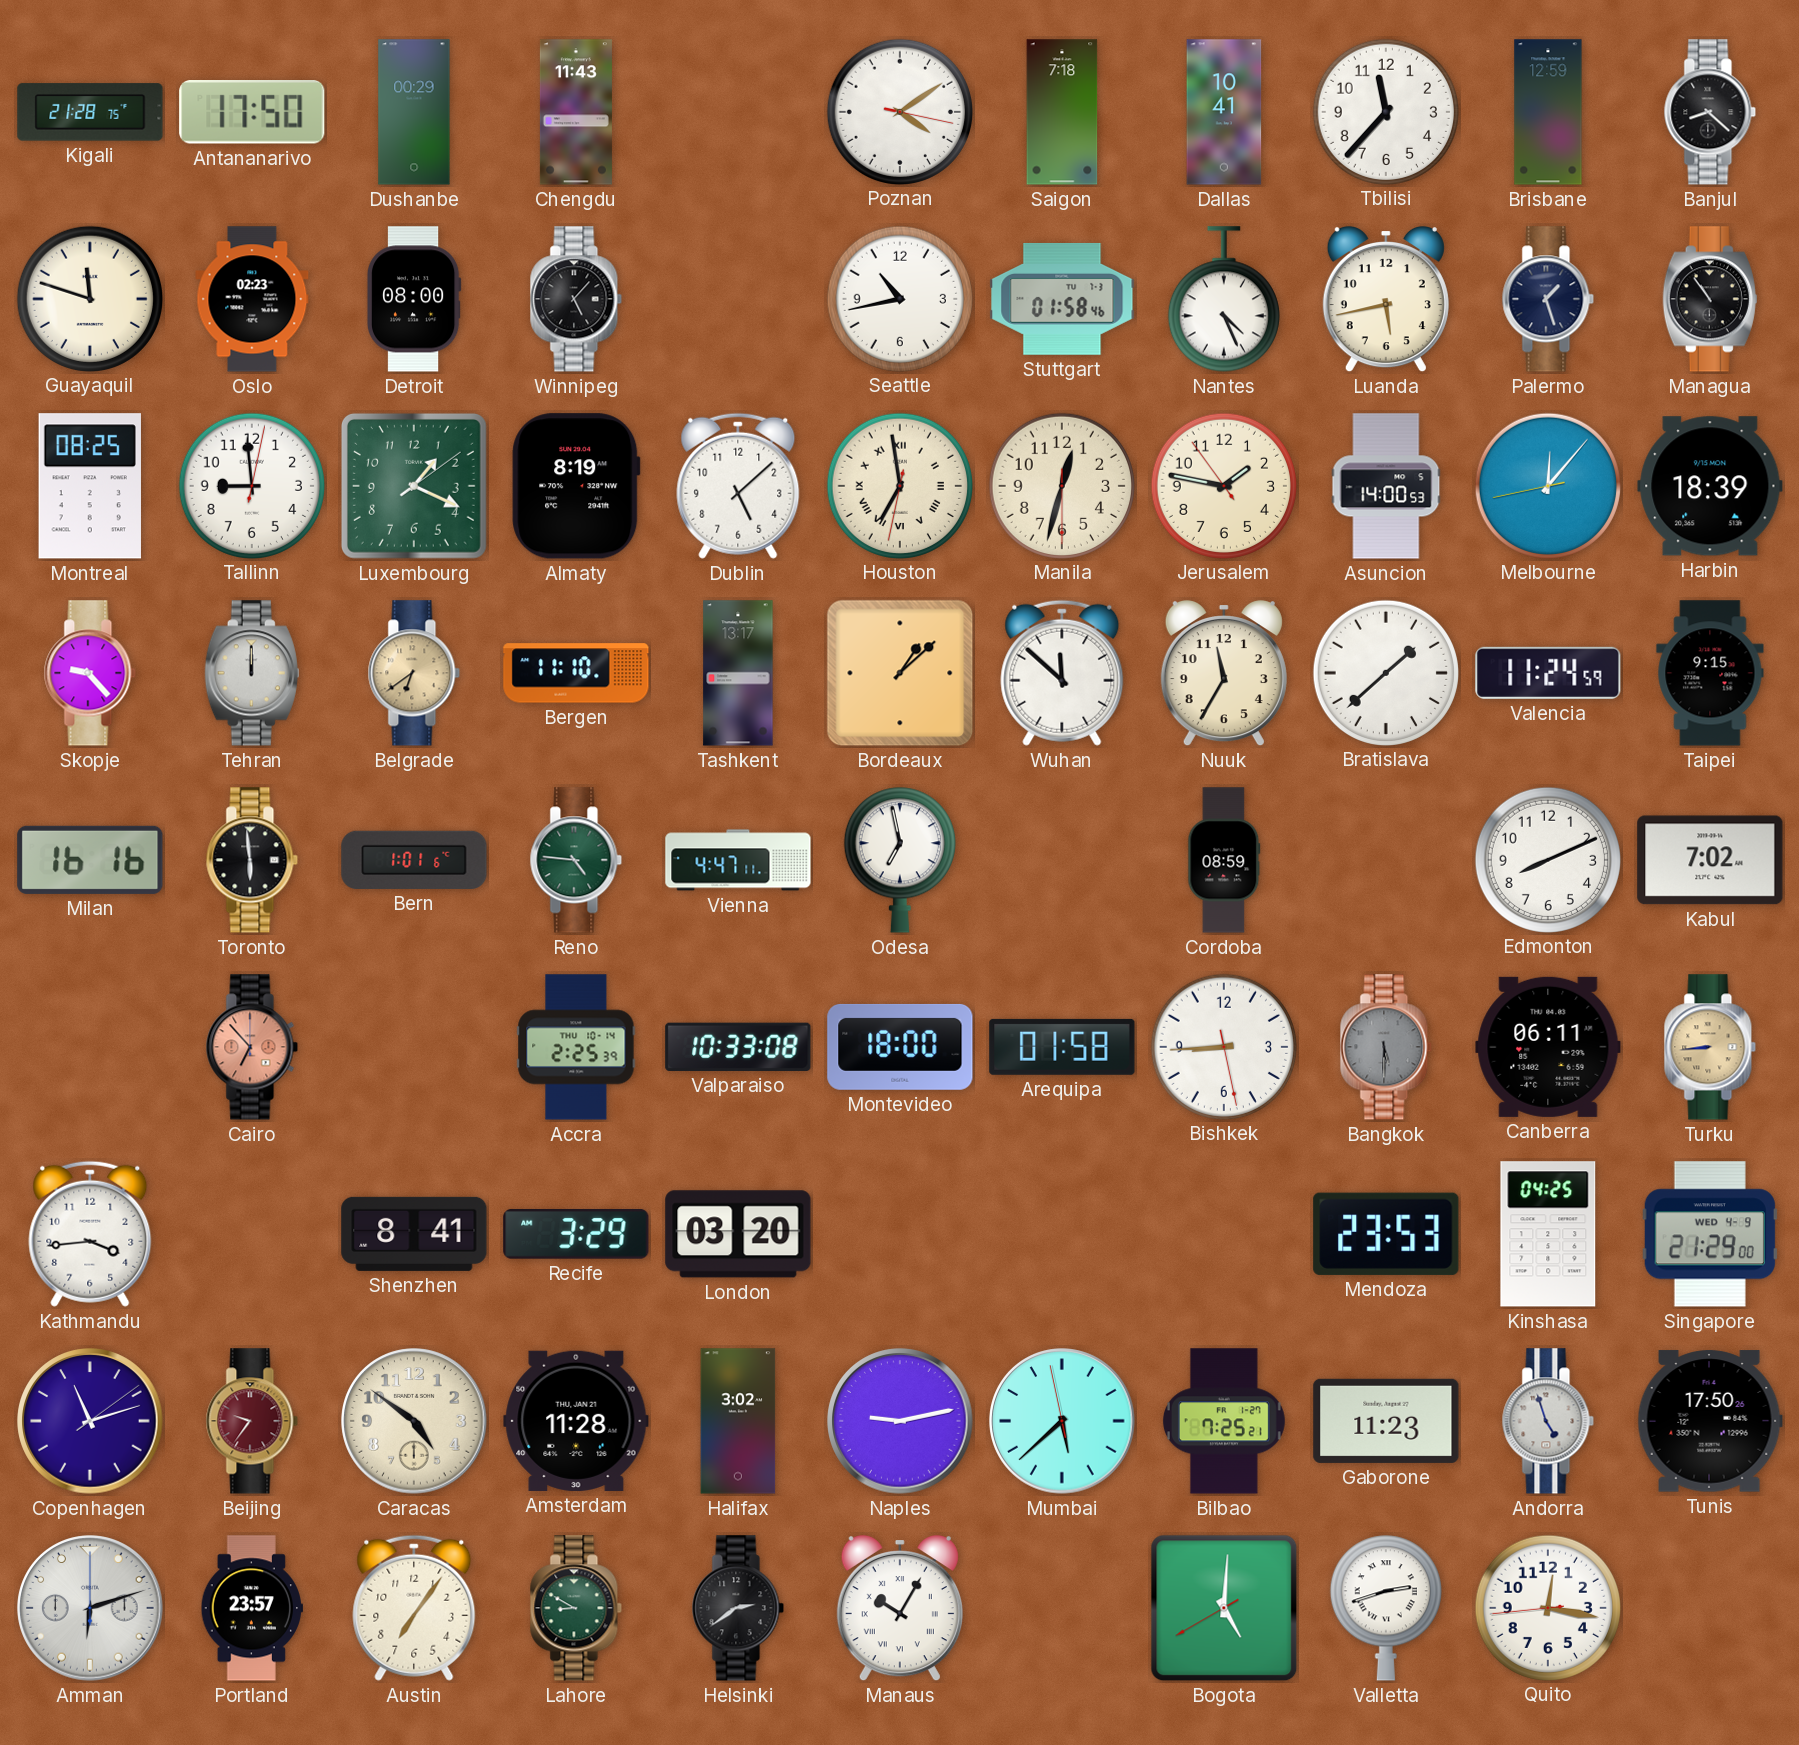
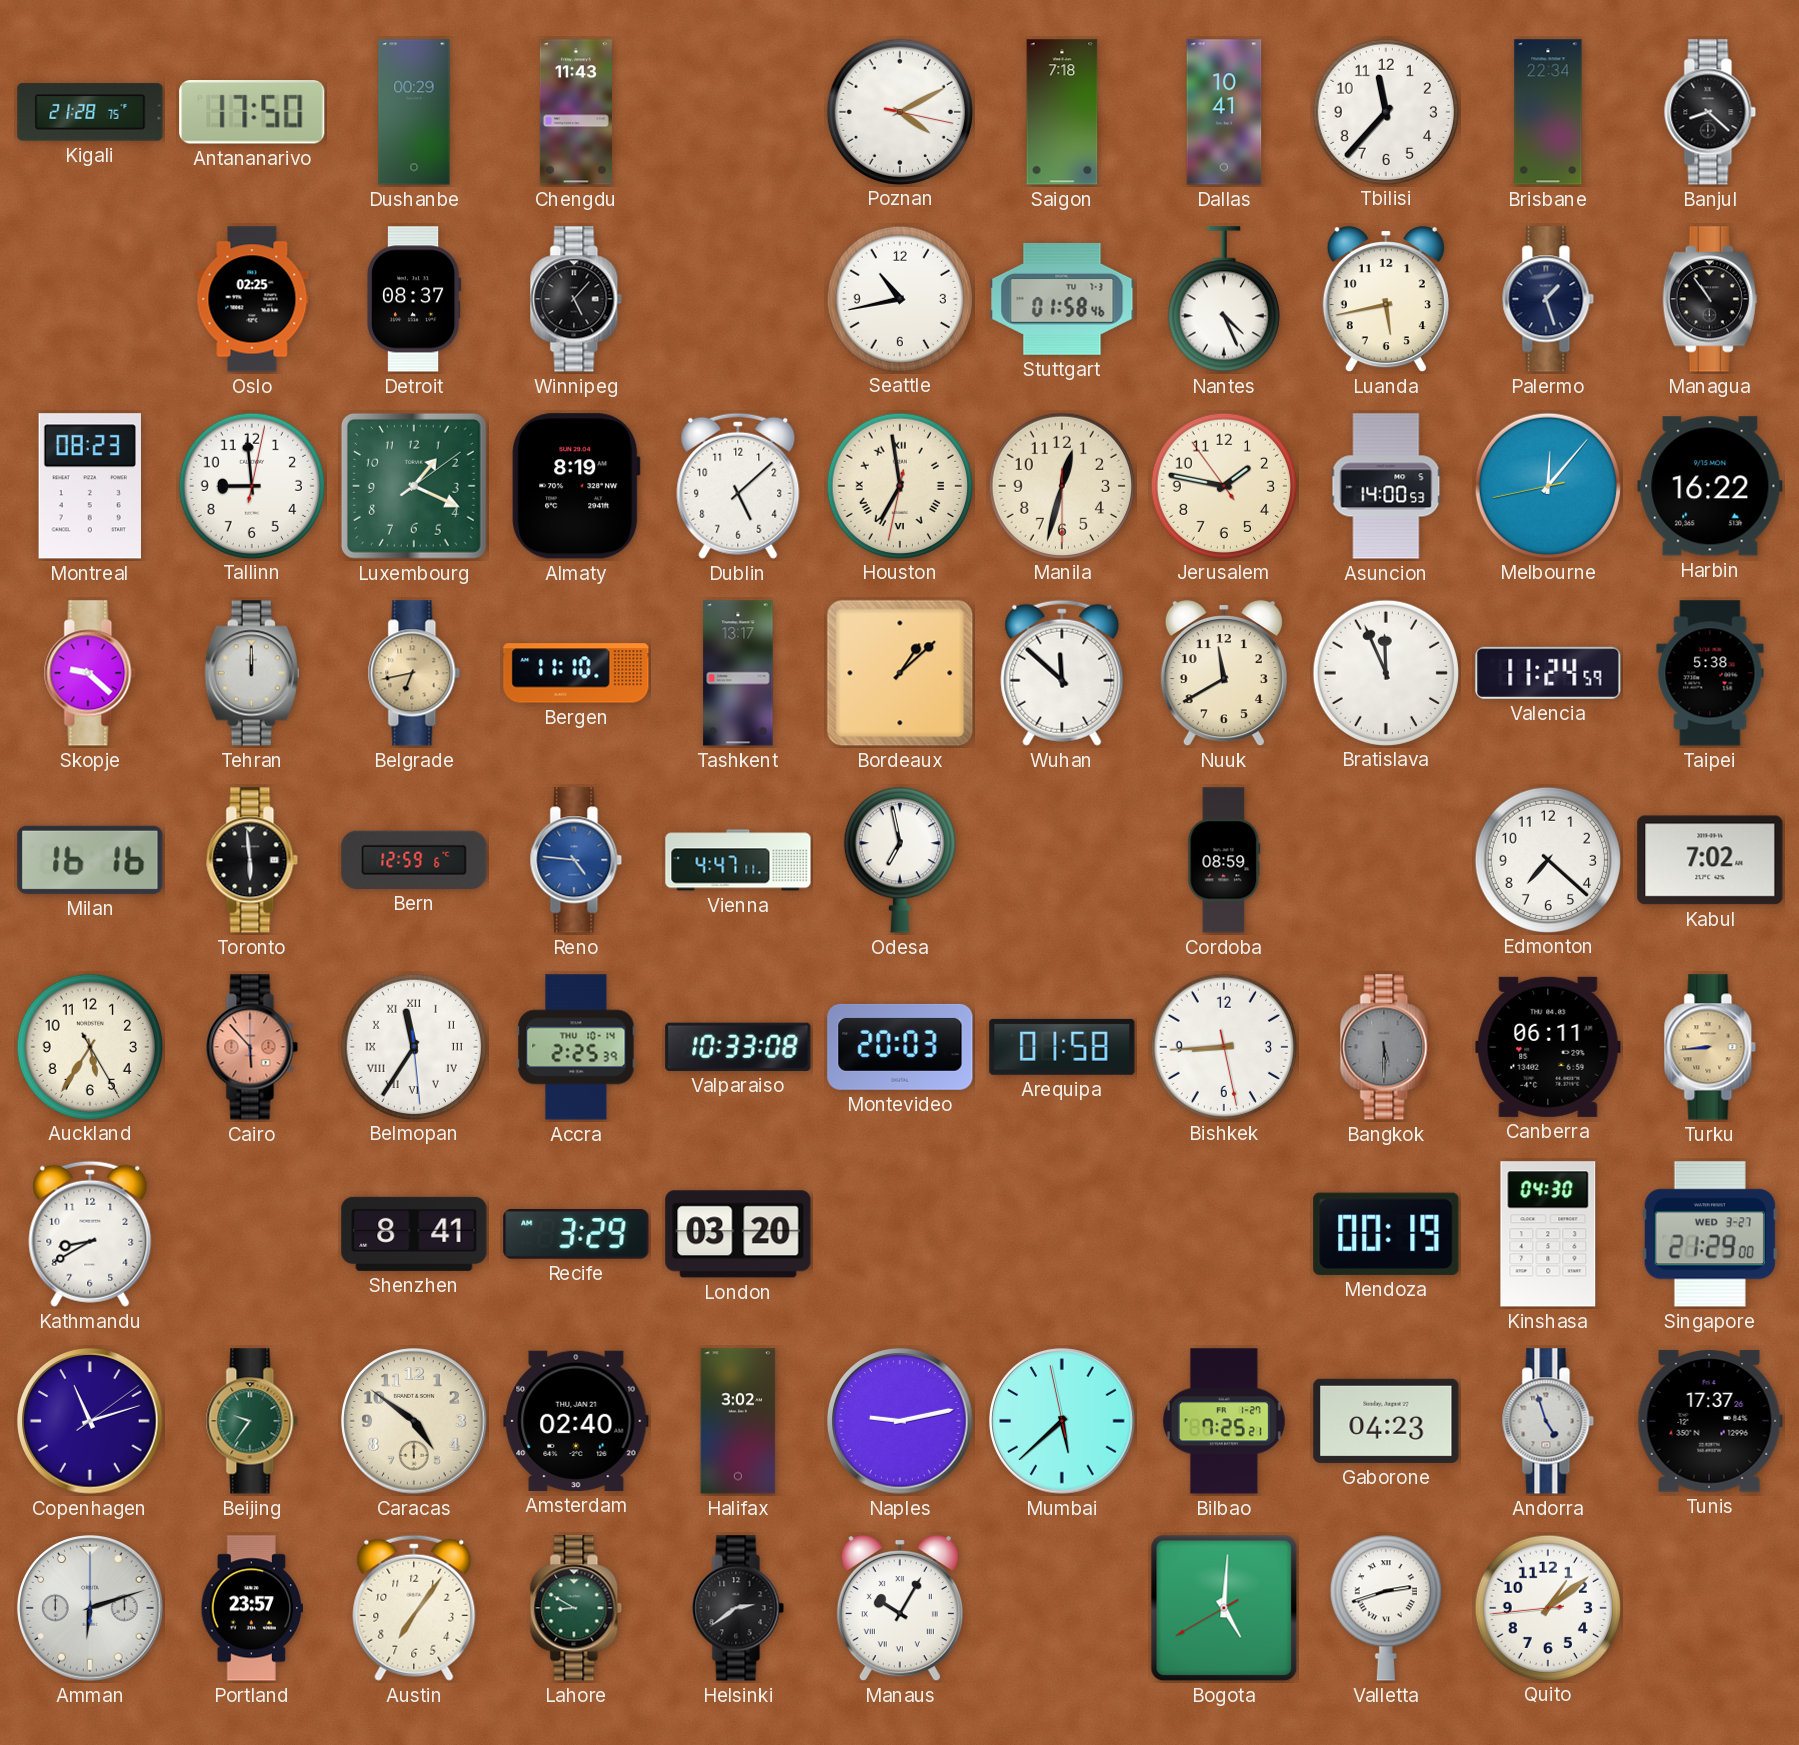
Poznan: 4:09 -> 4:10
Brisbane: 12:59 -> 22:34
Guayaquil: 11:48 -> none
Oslo: 02:23 -> 02:25
Detroit: 08:00 -> 08:37
Montreal: 08:25 -> 08:23
Harbin: 18:39 -> 16:22
Skopje: 9:23 -> 9:22
Belgrade: 6:39 -> 6:43
Nuuk: 11:35 -> 11:40
Bratislava: 1:38 -> 11:56
Taipei: 9:15 -> 5:38
Bern: 1:01 -> 12:59
Reno dial: green -> blue
Edmonton: 8:11 -> 7:22
Auckland: none -> 5:35
Cairo: 6:53 -> 5:53
Belmopan: none -> 11:35
Montevideo: 18:00 -> 20:03
Kathmandu: 3:44 -> 8:40
Mendoza: 23:53 -> 00:19
Kinshasa: 04:25 -> 04:30
Singapore date: WED 4-9 -> WED 3-27
Beijing dial: burgundy -> green
Amsterdam: 11:28 -> 02:40
Gaborone: 11:23 -> 04:23
Tunis: 17:50 -> 17:37
Quito: 12:16 -> 1:08
